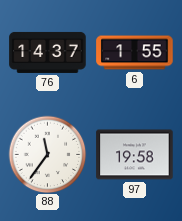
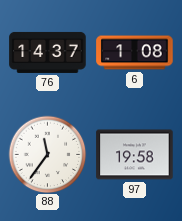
6: 1:55 -> 1:08
